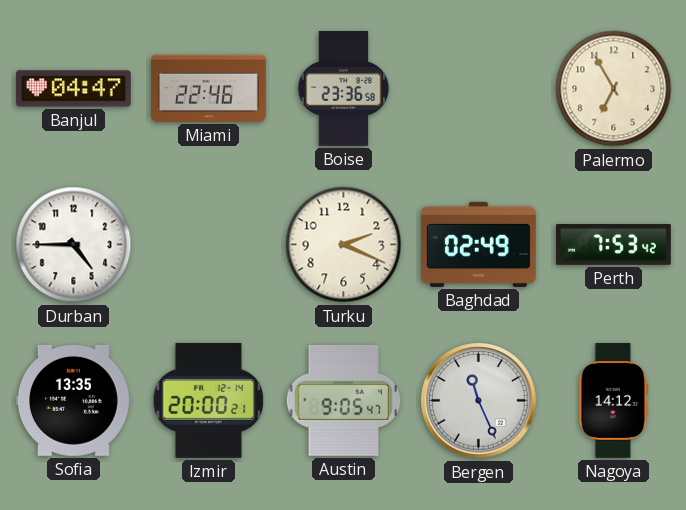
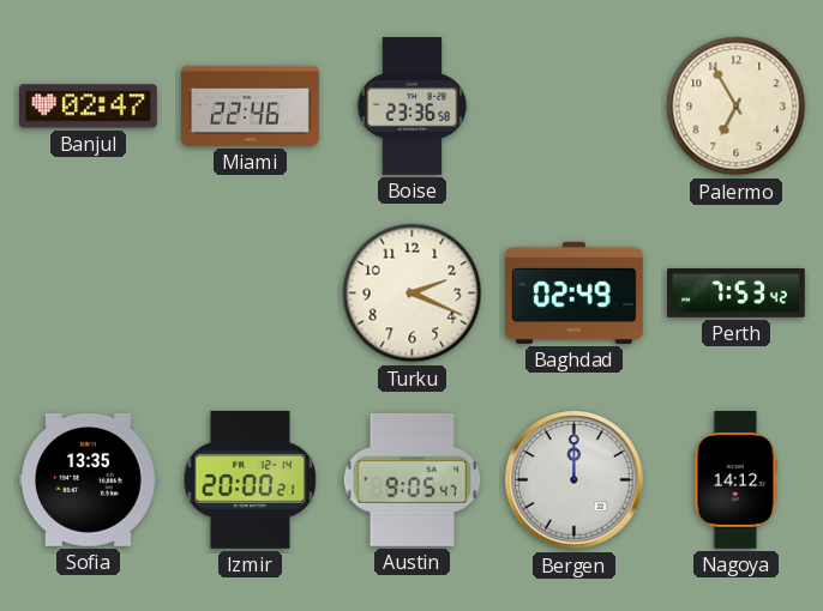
Banjul: 04:47 -> 02:47
Durban: 4:45 -> none
Bergen: 11:26 -> 12:00
